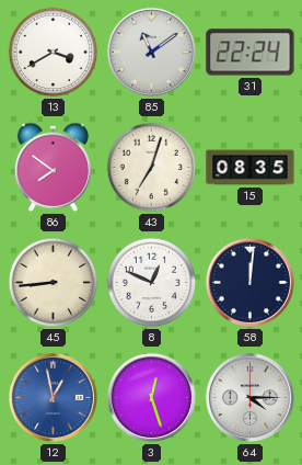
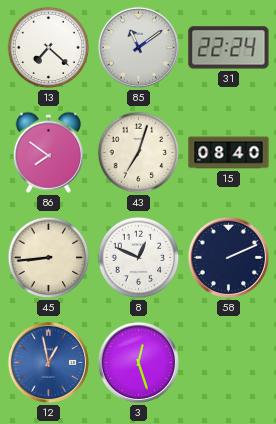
13: 3:40 -> 7:22
15: 08:35 -> 08:40
58: 12:01 -> 2:11
64: 4:15 -> none
